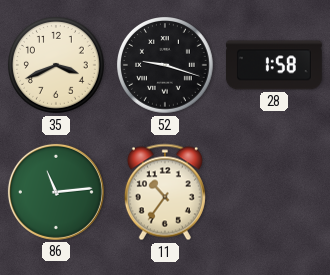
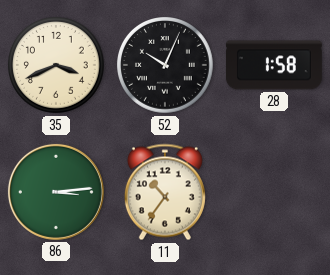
52: 9:18 -> 10:04
86: 11:14 -> 3:14
